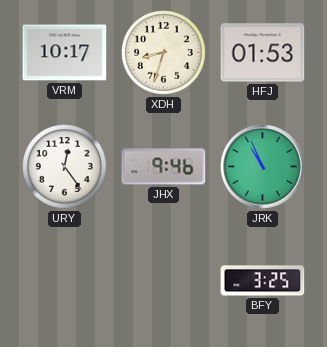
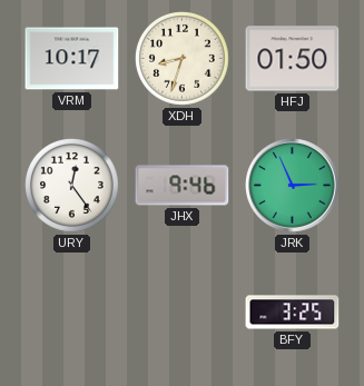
HFJ: 01:53 -> 01:50
JRK: 10:56 -> 2:56
